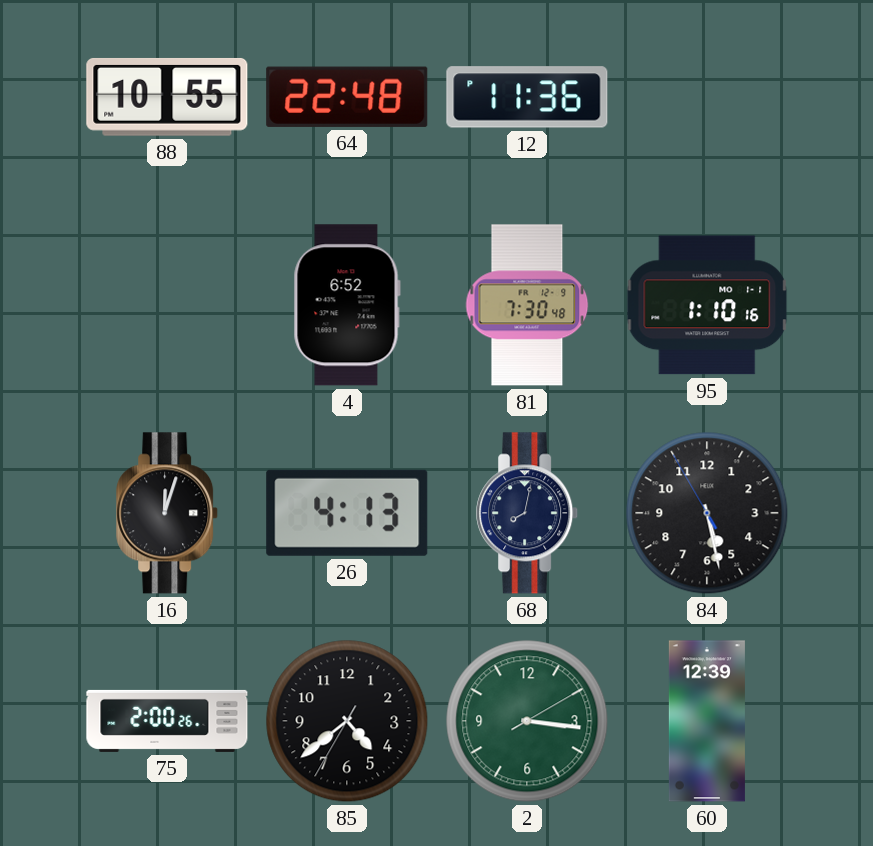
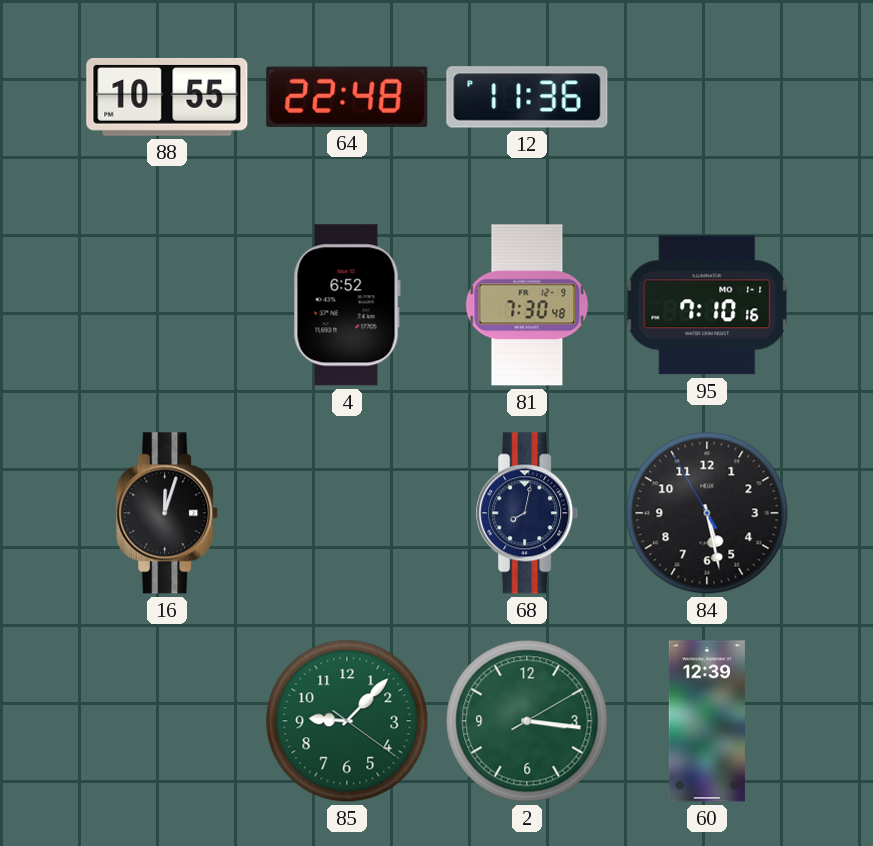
95: 1:10 -> 7:10
26: 4:13 -> none
75: 2:00 -> none
85: 4:38 -> 9:07
85 dial: black -> green
